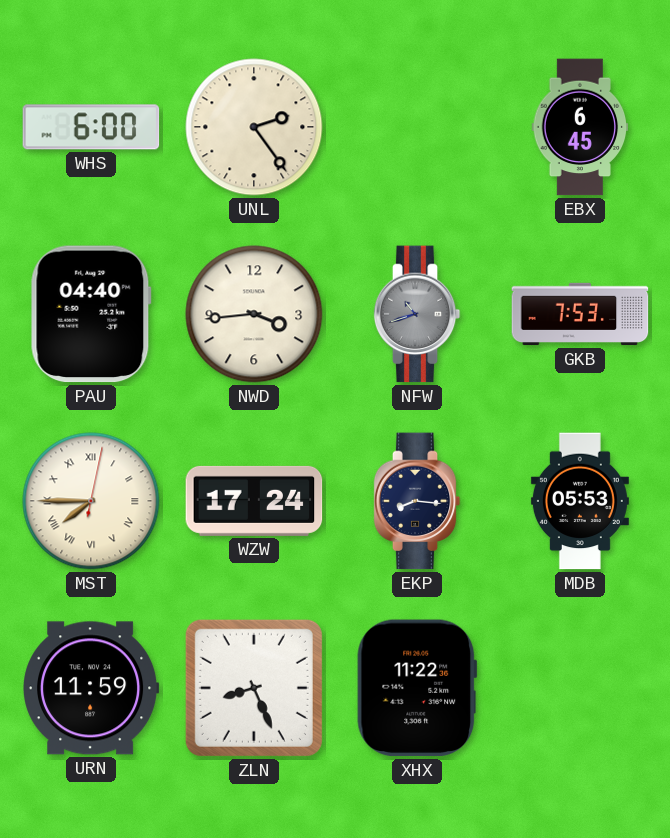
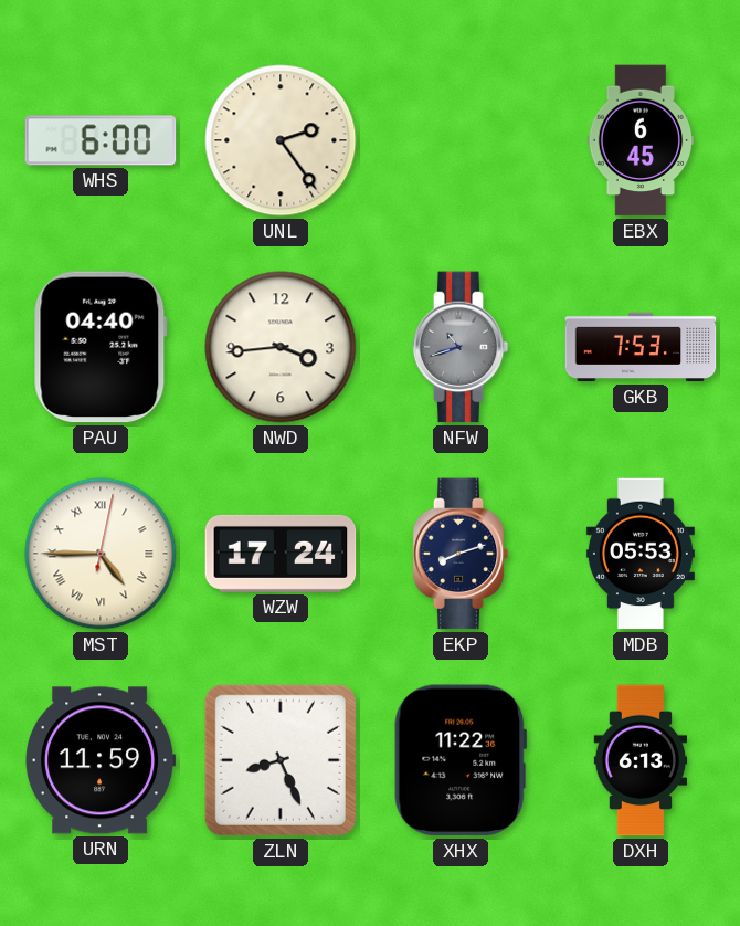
MST: 7:45 -> 4:45
EKP: 8:16 -> 8:12
DXH: none -> 6:13
